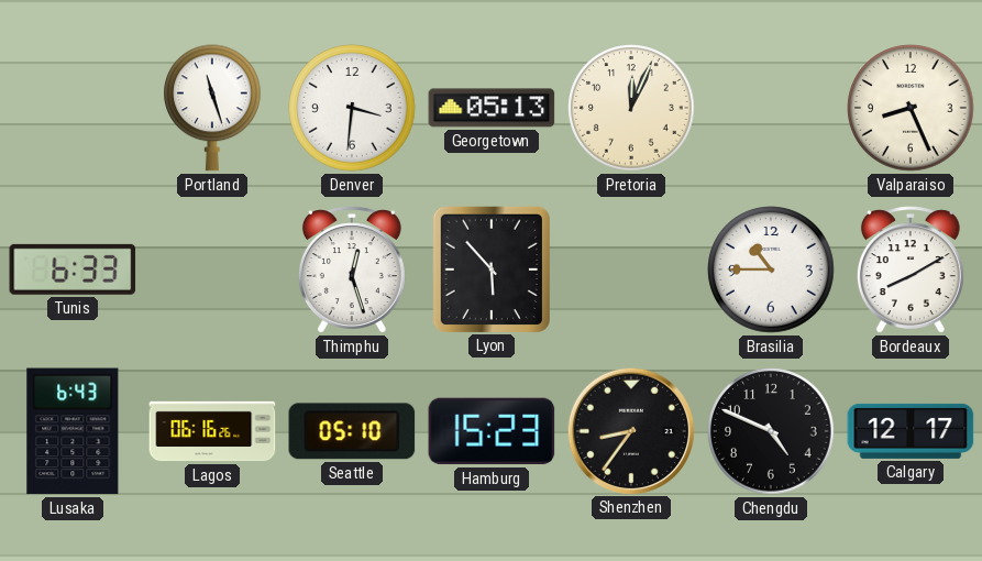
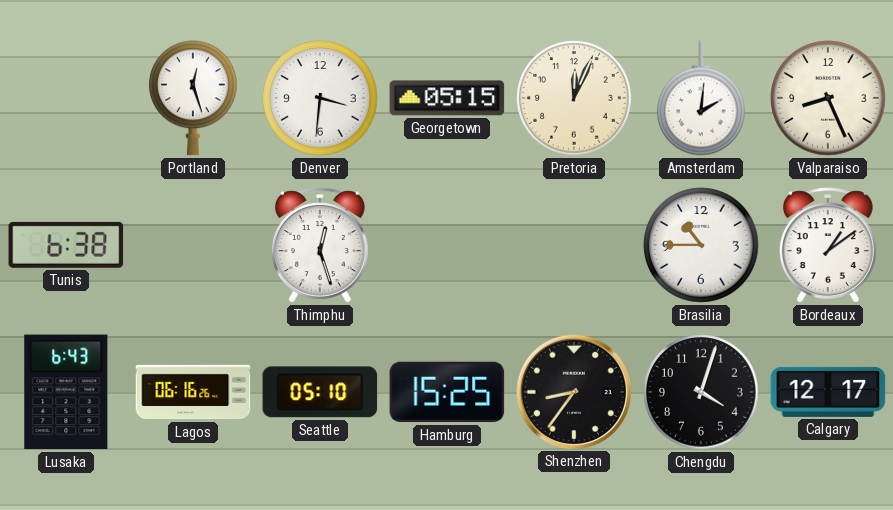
Portland: 11:27 -> 12:27
Georgetown: 05:13 -> 05:15
Amsterdam: none -> 2:01
Tunis: 6:33 -> 6:38
Lyon: 5:53 -> none
Bordeaux: 8:10 -> 1:09
Hamburg: 15:23 -> 15:25
Chengdu: 4:49 -> 4:03
